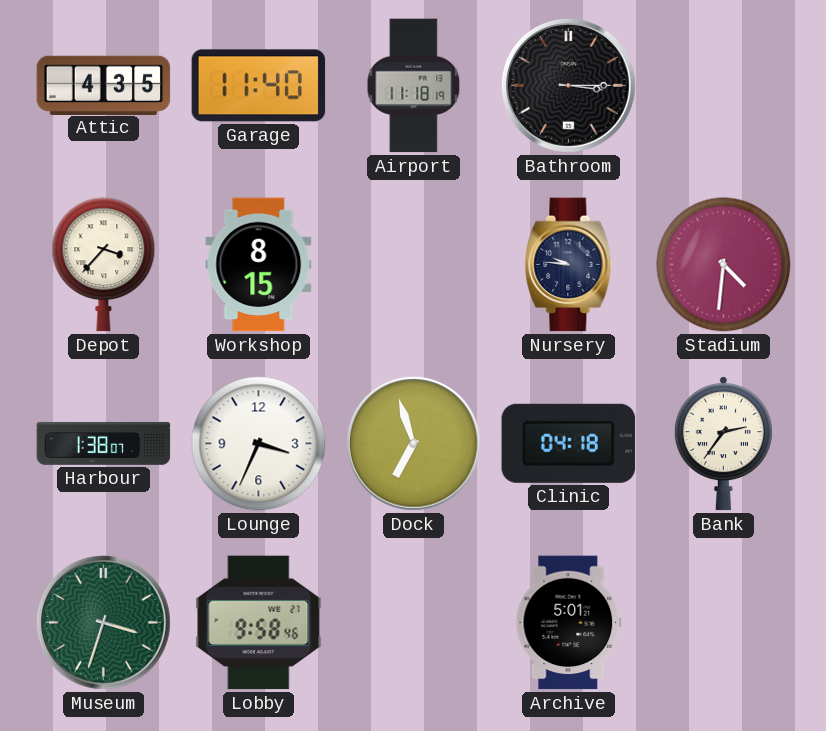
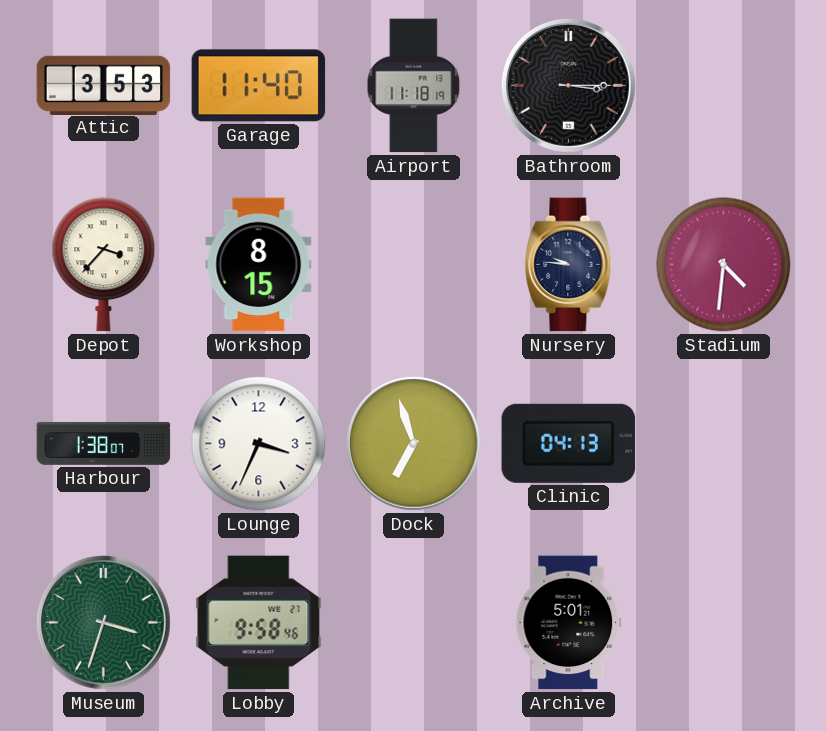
Attic: 4:35 -> 3:53
Clinic: 04:18 -> 04:13
Bank: 2:36 -> none
